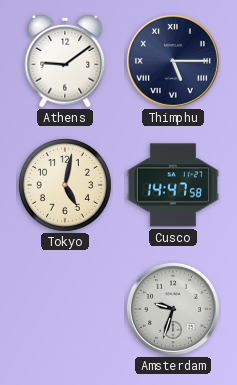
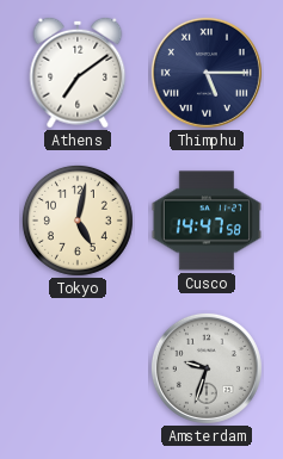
Athens: 9:09 -> 7:09
